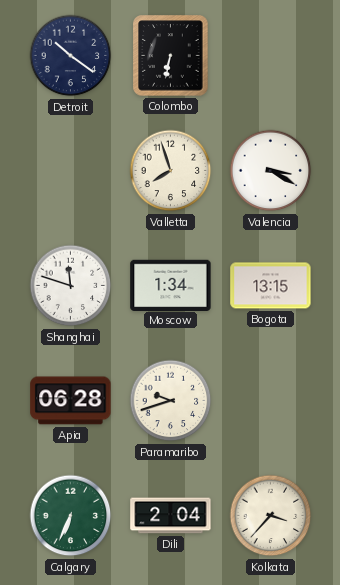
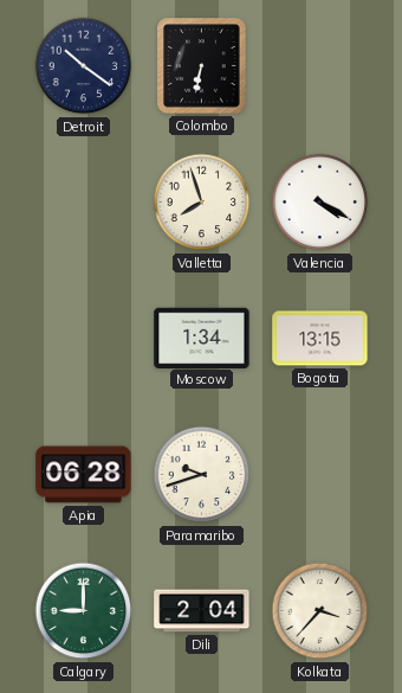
Valencia: 3:20 -> 4:20
Shanghai: 11:48 -> none
Calgary: 6:34 -> 9:00
